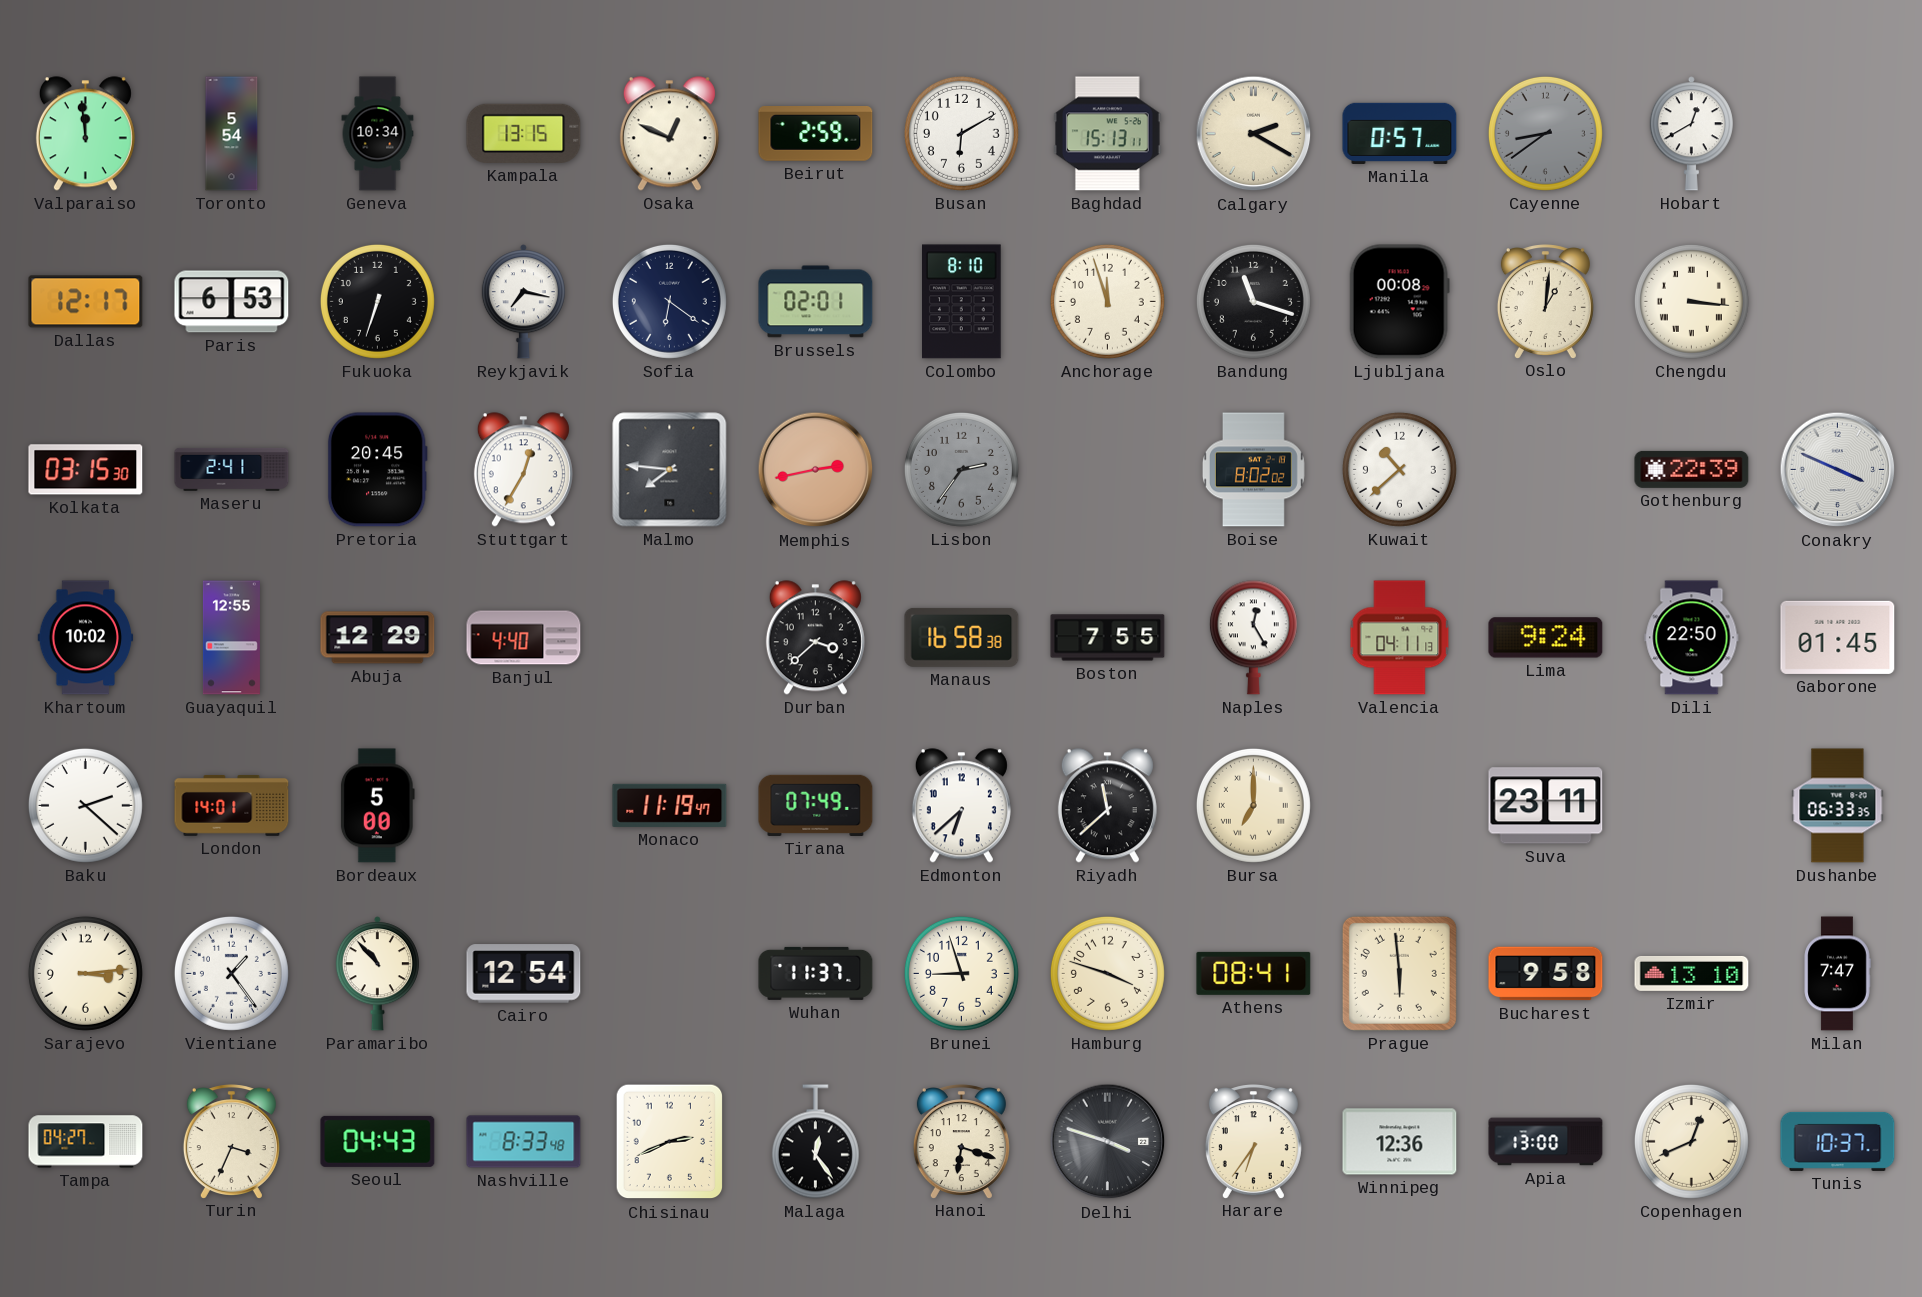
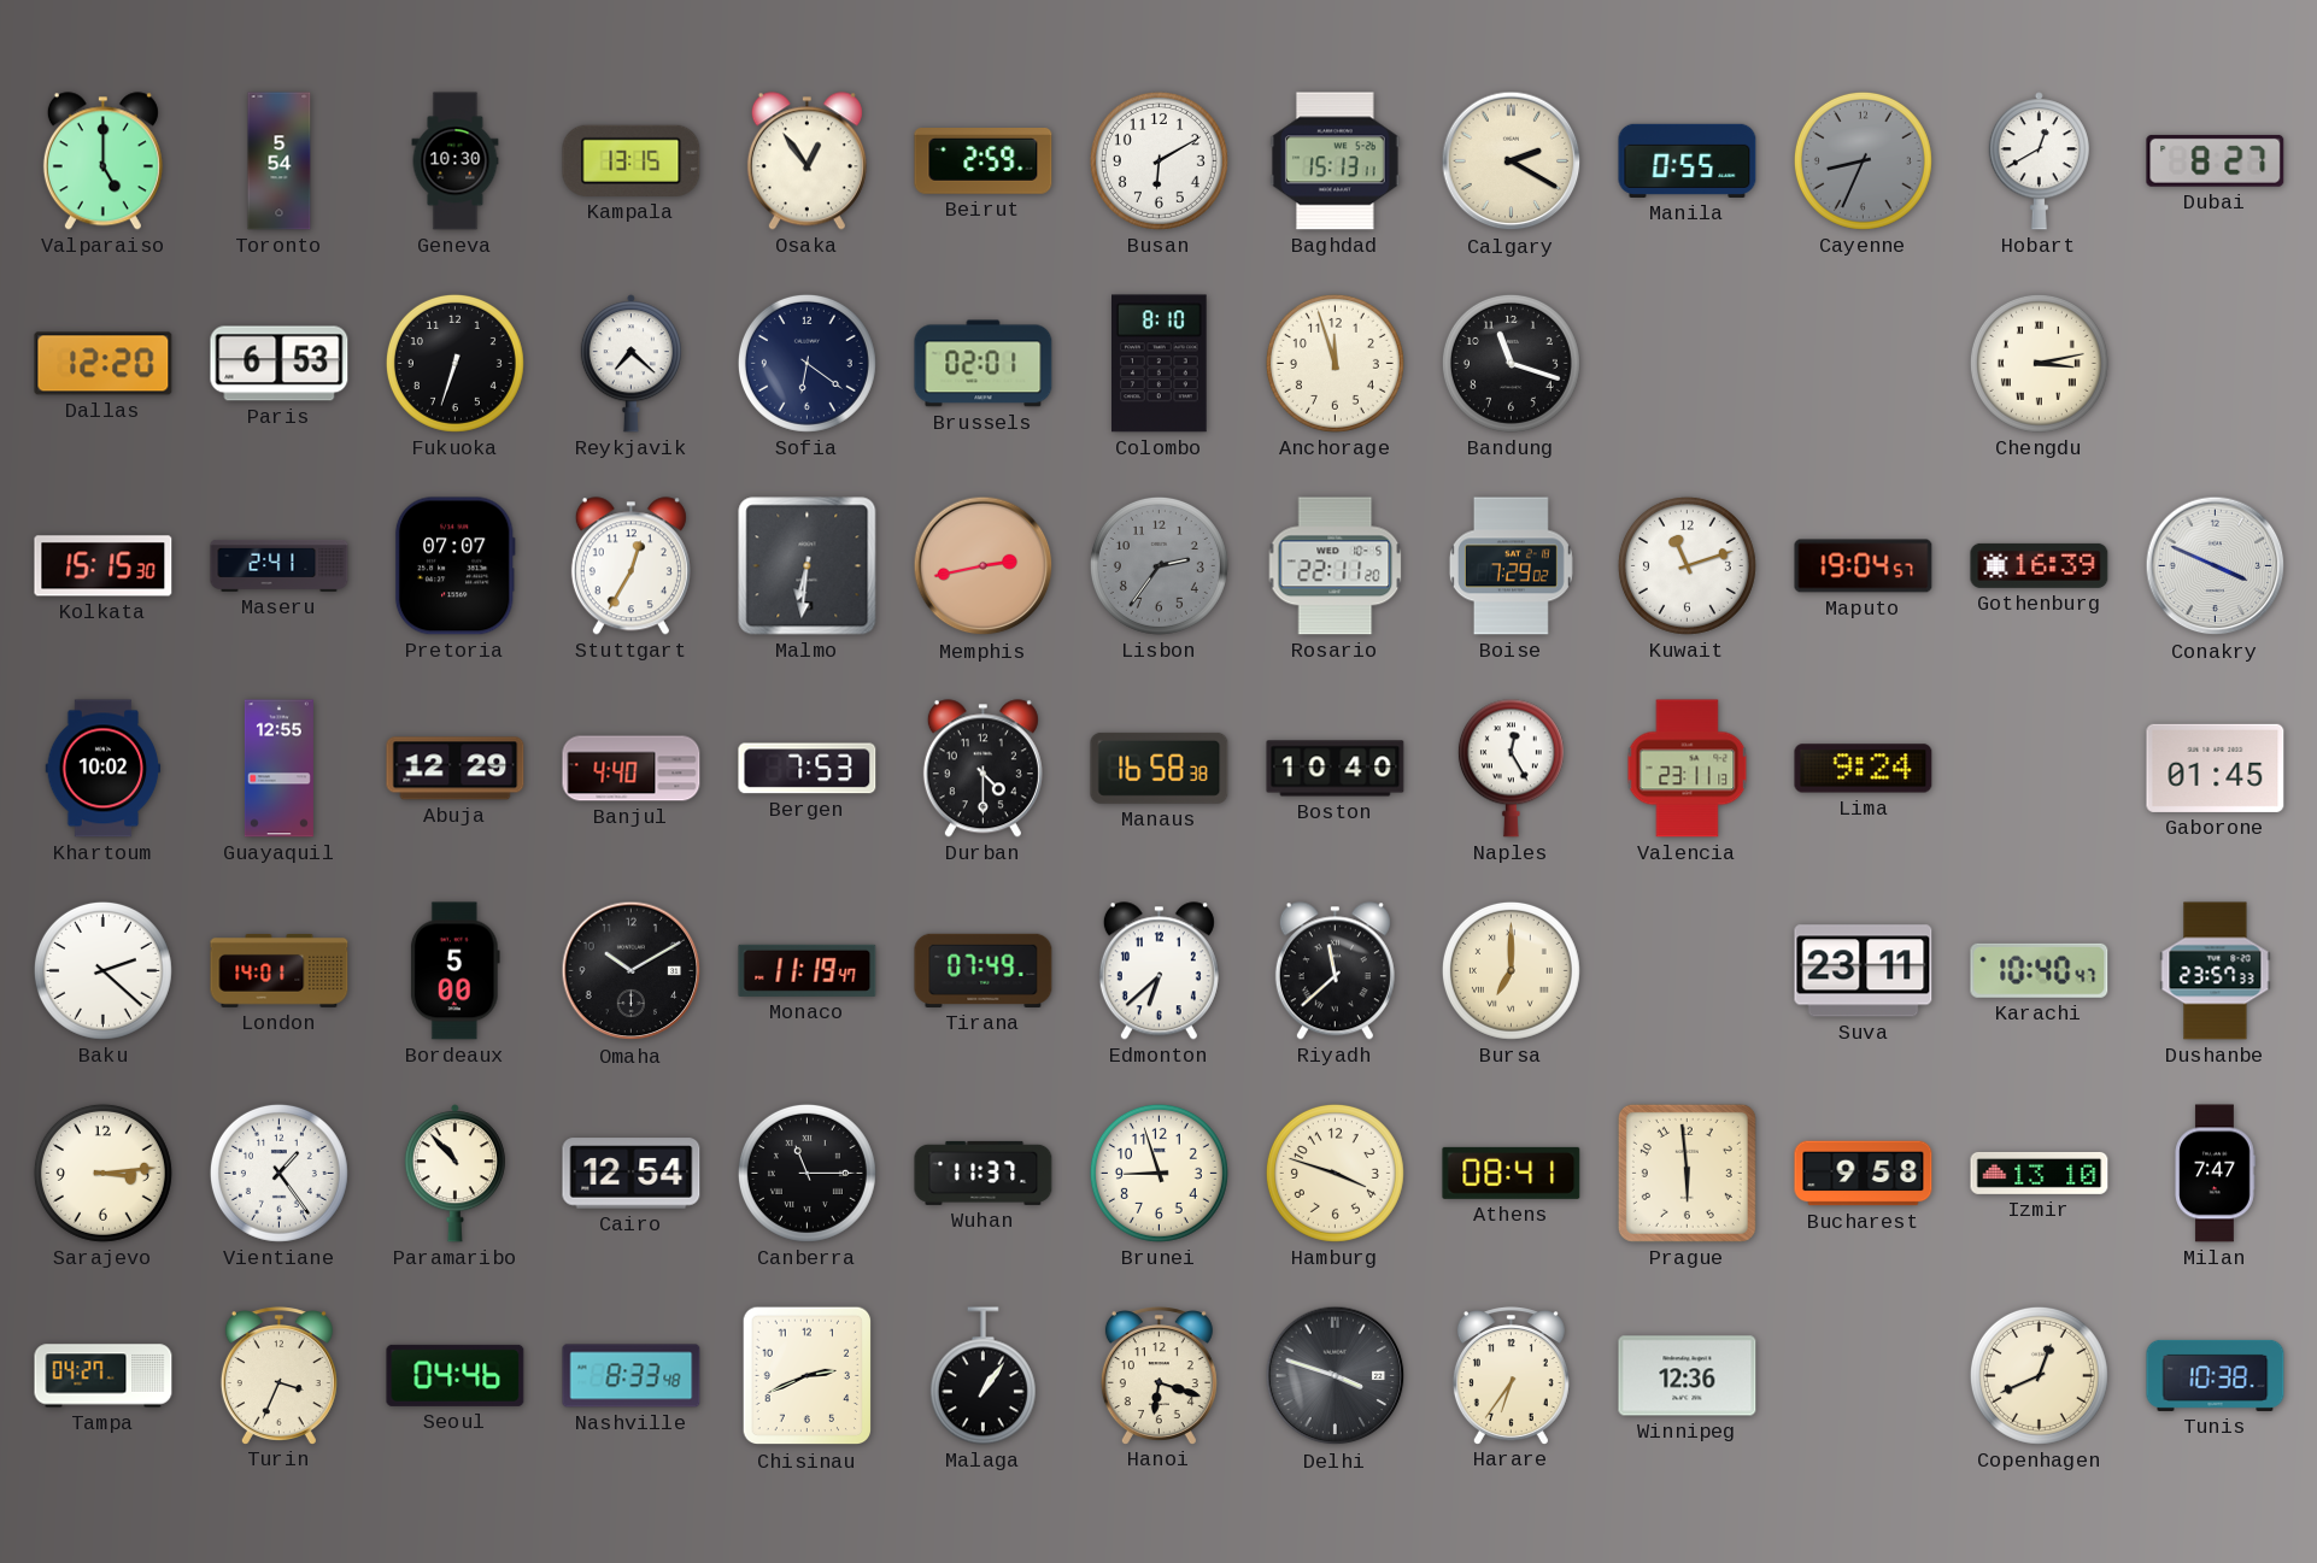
Valparaiso: 11:59 -> 5:00
Geneva: 10:34 -> 10:30
Osaka: 12:49 -> 12:54
Manila: 0:57 -> 0:55
Cayenne: 8:39 -> 8:34
Dubai: none -> 8:27
Dallas: 12:17 -> 12:20
Reykjavik: 7:17 -> 7:22
Ljubljana: 00:08 -> none
Oslo: 1:01 -> none
Chengdu: 3:16 -> 3:13
Kolkata: 03:15 -> 15:15
Pretoria: 20:45 -> 07:07
Malmo: 7:46 -> 6:31
Rosario: none -> 22:11
Boise: 8:02 -> 7:29
Kuwait: 10:38 -> 11:12
Maputo: none -> 19:04
Gothenburg: 22:39 -> 16:39
Bergen: none -> 7:53
Durban: 3:38 -> 4:30
Boston: 7:55 -> 10:40
Valencia: 04:11 -> 23:11
Dili: 22:50 -> none
Omaha: none -> 10:10
Karachi: none -> 10:40
Dushanbe: 06:33 -> 23:57
Canberra: none -> 11:15
Seoul: 04:43 -> 04:46
Malaga: 12:24 -> 1:06
Apia: 13:00 -> none
Tunis: 10:37 -> 10:38
